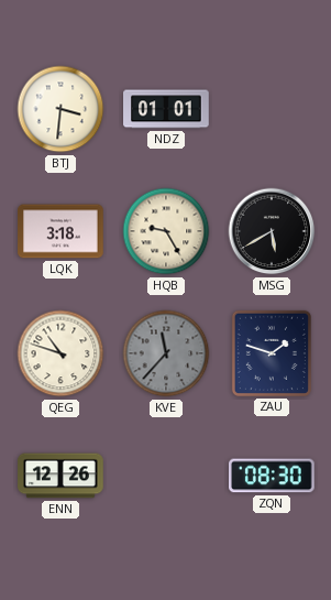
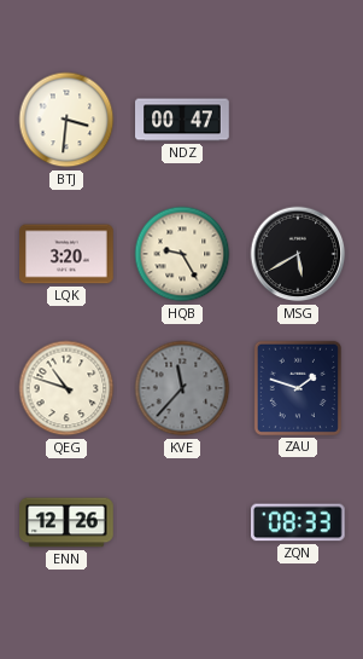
NDZ: 01:01 -> 00:47
LQK: 3:18 -> 3:20
ZQN: 08:30 -> 08:33
